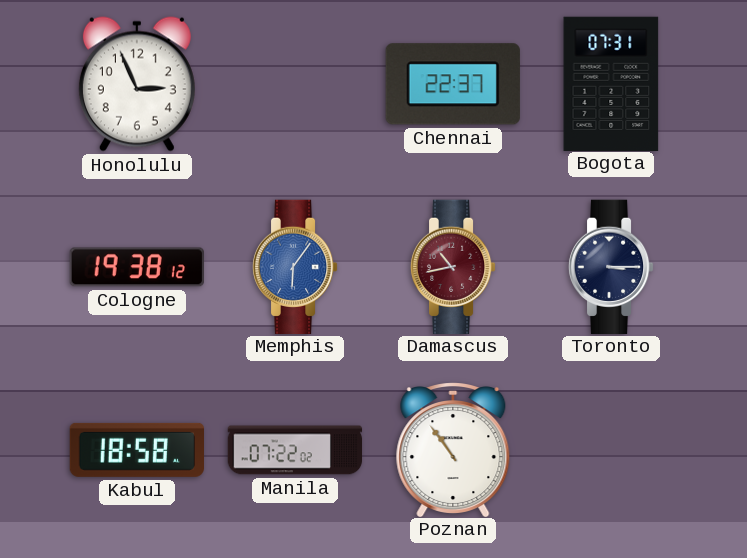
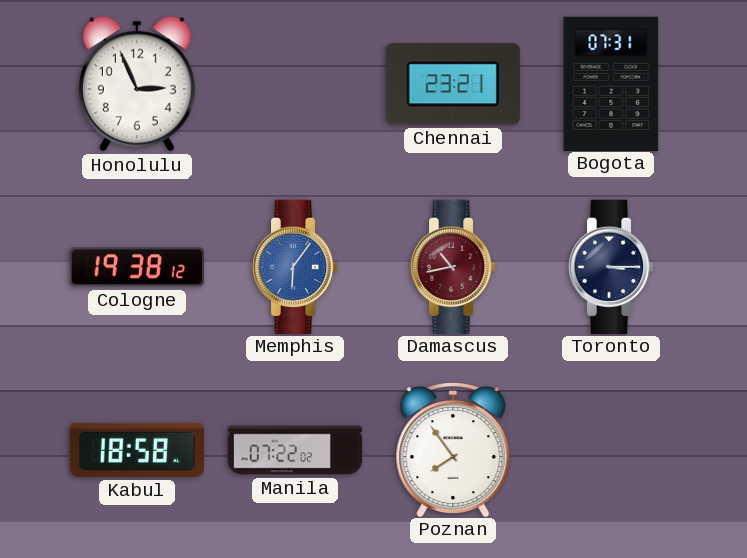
Chennai: 22:37 -> 23:21
Poznan: 10:54 -> 7:54
